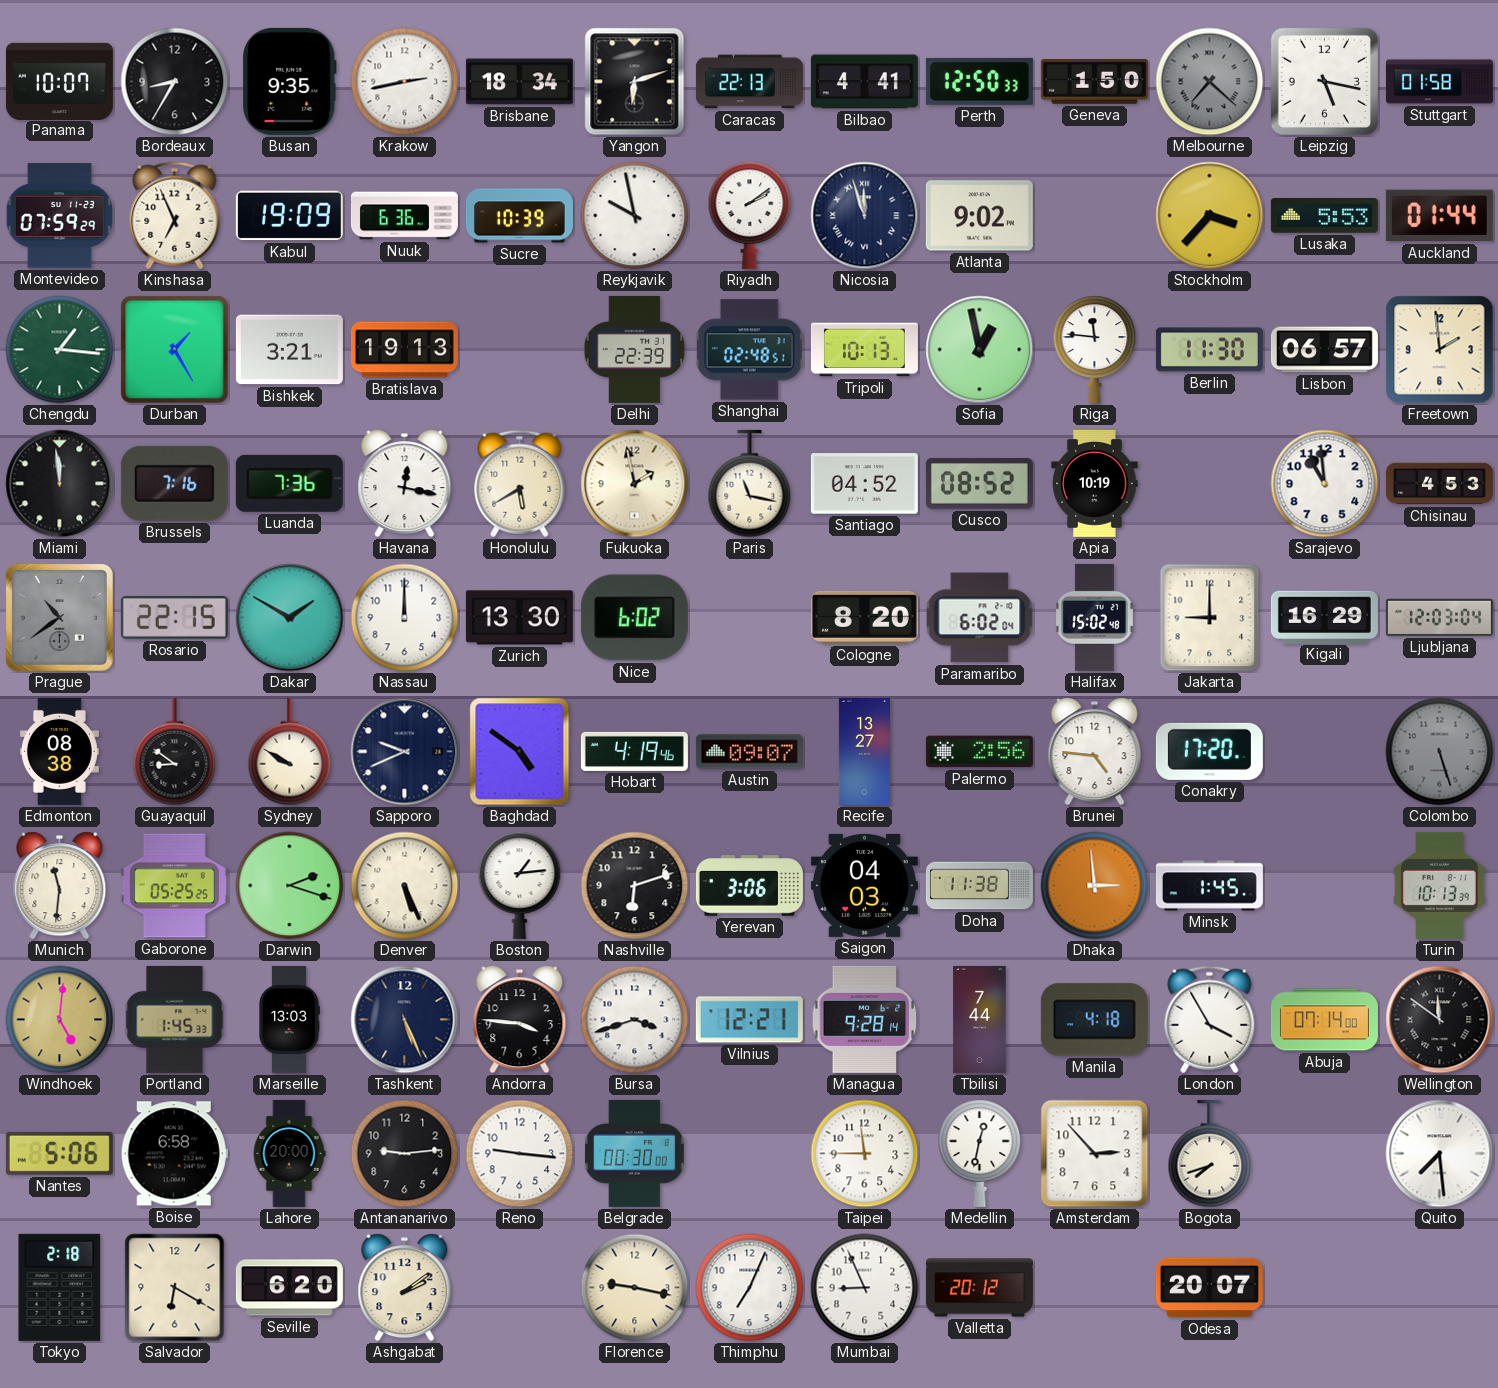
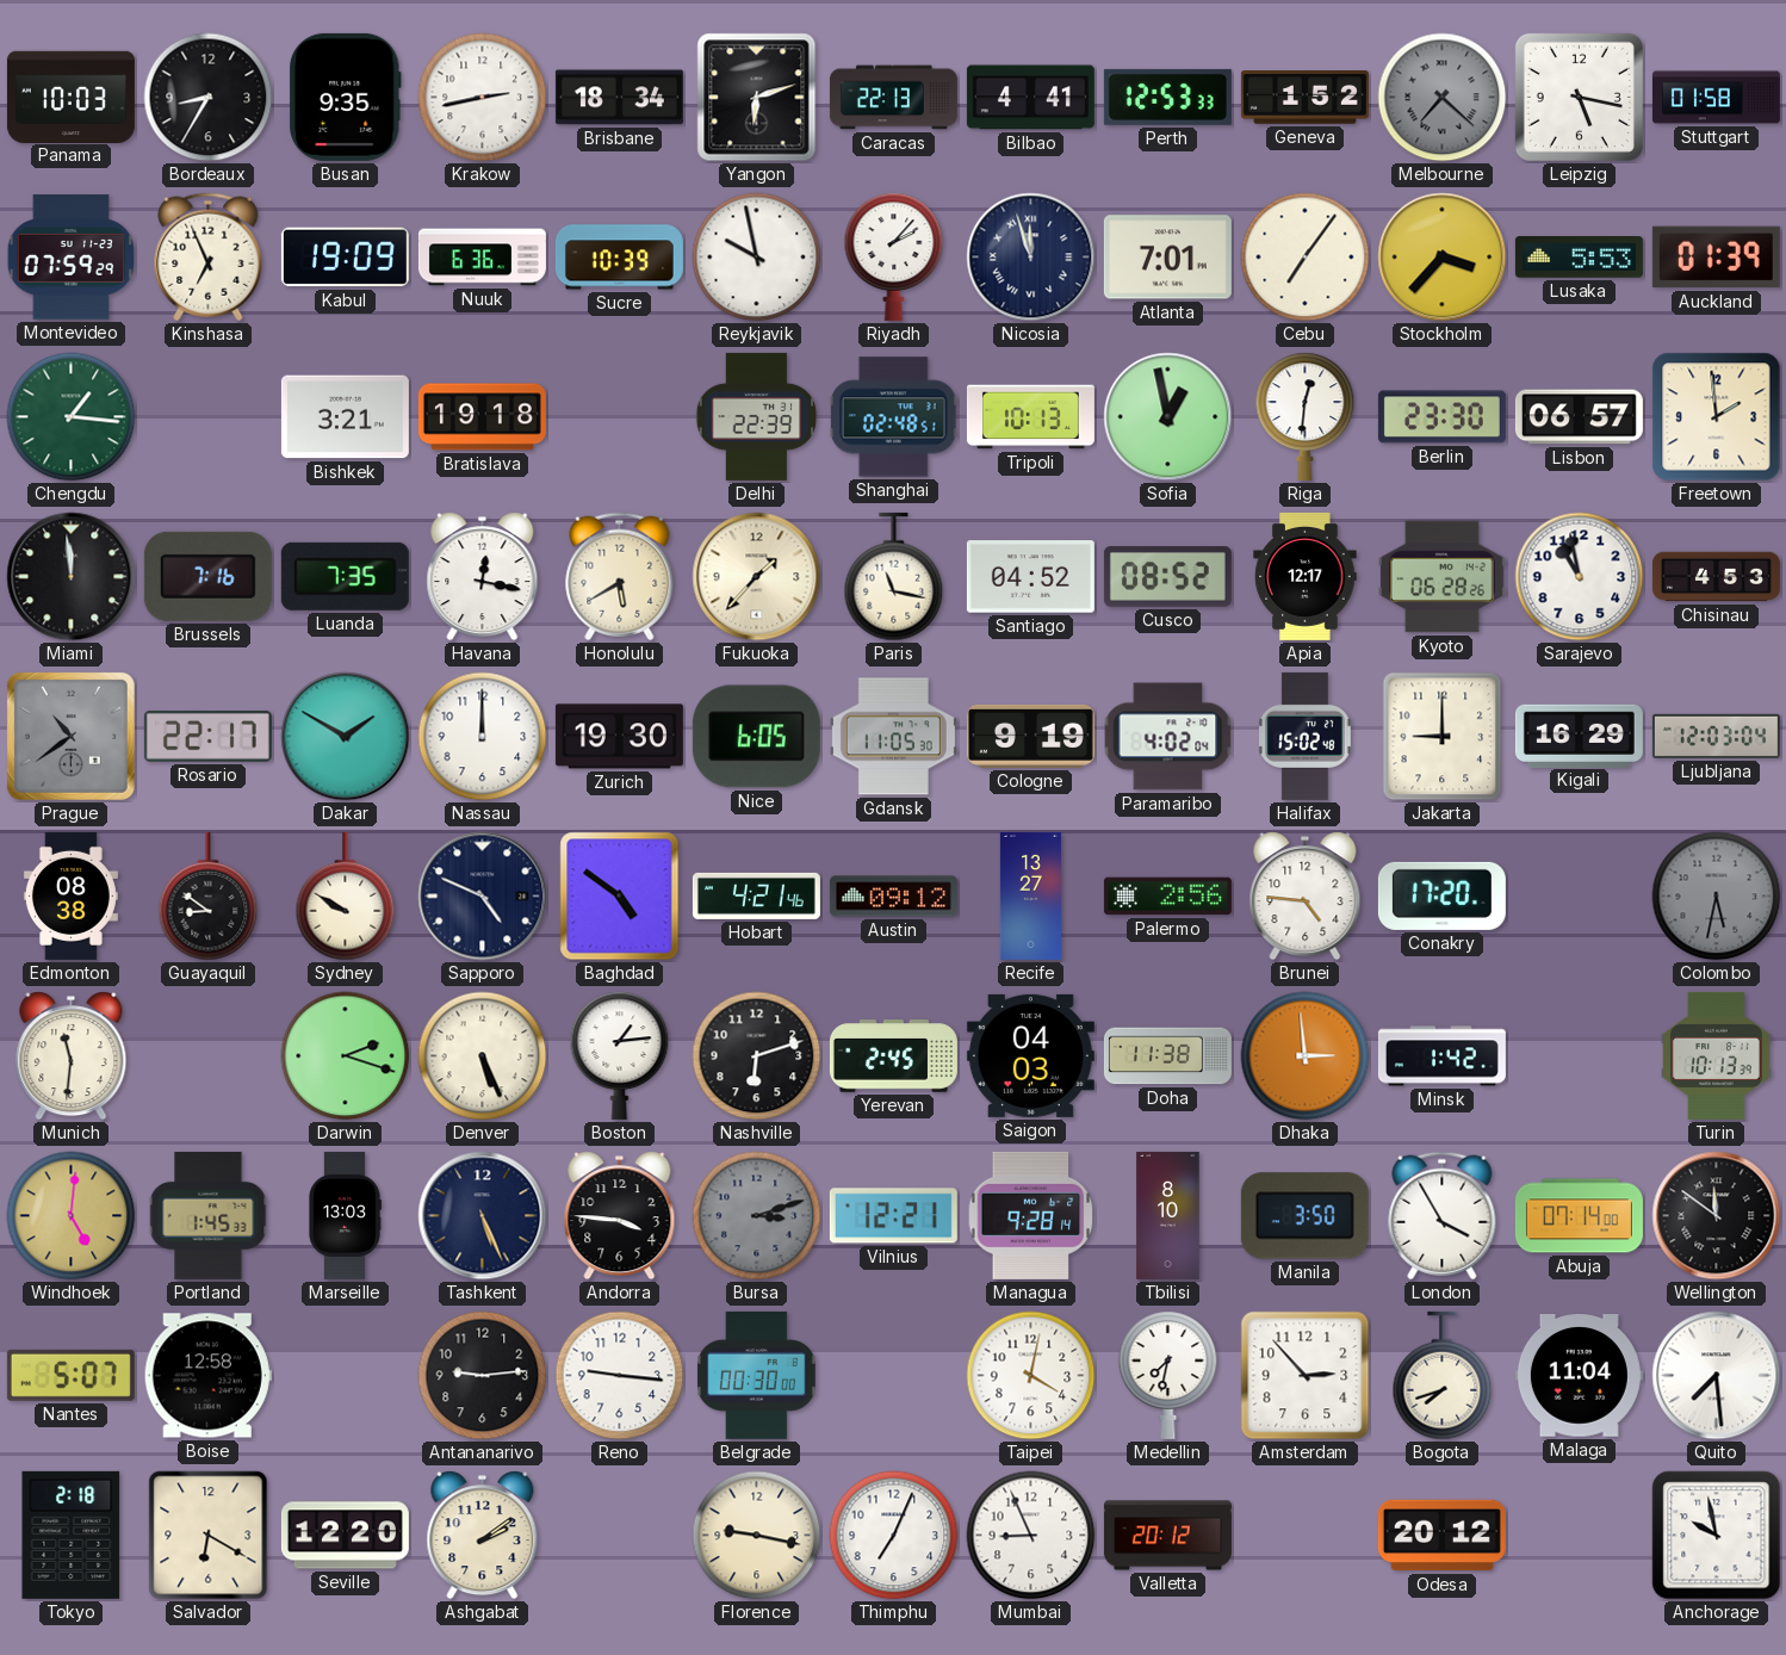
Panama: 10:07 -> 10:03
Perth: 12:50 -> 12:53
Geneva: 1:50 -> 1:52
Riyadh: 2:09 -> 2:07
Atlanta: 9:02 -> 7:01
Cebu: none -> 7:06
Auckland: 01:44 -> 01:39
Durban: 1:25 -> none
Bratislava: 19:13 -> 19:18
Riga: 11:46 -> 12:31
Berlin: 11:30 -> 23:30
Luanda: 7:36 -> 7:35
Fukuoka: 1:58 -> 1:37
Apia: 10:19 -> 12:17
Kyoto: none -> 06:28
Sarajevo: 10:59 -> 10:58
Rosario: 22:15 -> 22:17
Zurich: 13:30 -> 19:30
Nice: 6:02 -> 6:05
Gdansk: none -> 11:05
Cologne: 8:20 -> 9:19
Paramaribo: 6:02 -> 4:02
Sapporo: 9:41 -> 4:49
Hobart: 4:19 -> 4:21
Austin: 09:07 -> 09:12
Colombo: 5:27 -> 5:32
Gaborone: 05:25 -> none
Yerevan: 3:06 -> 2:45
Minsk: 1:45 -> 1:42
Bursa: 3:42 -> 3:12
Bursa dial: white -> grey
Tbilisi: 7:44 -> 8:10
Manila: 4:18 -> 3:50
Nantes: 5:06 -> 5:07
Boise: 6:58 -> 12:58
Lahore: 20:00 -> none
Taipei: 11:45 -> 4:02
Medellin: 12:32 -> 7:32
Malaga: none -> 11:04
Seville: 6:20 -> 12:20
Odesa: 20:07 -> 20:12
Anchorage: none -> 9:58
